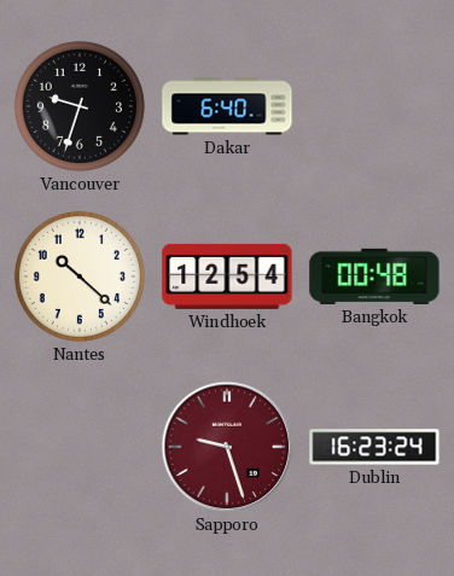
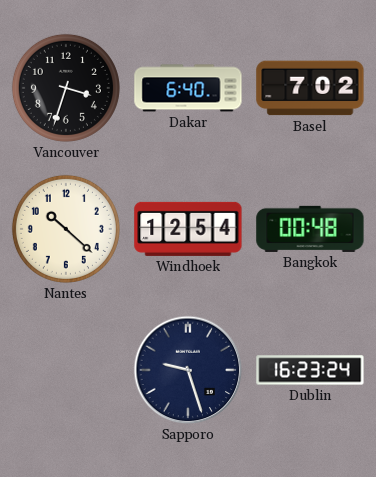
Vancouver: 9:33 -> 3:33
Basel: none -> 7:02
Sapporo dial: burgundy -> navy
